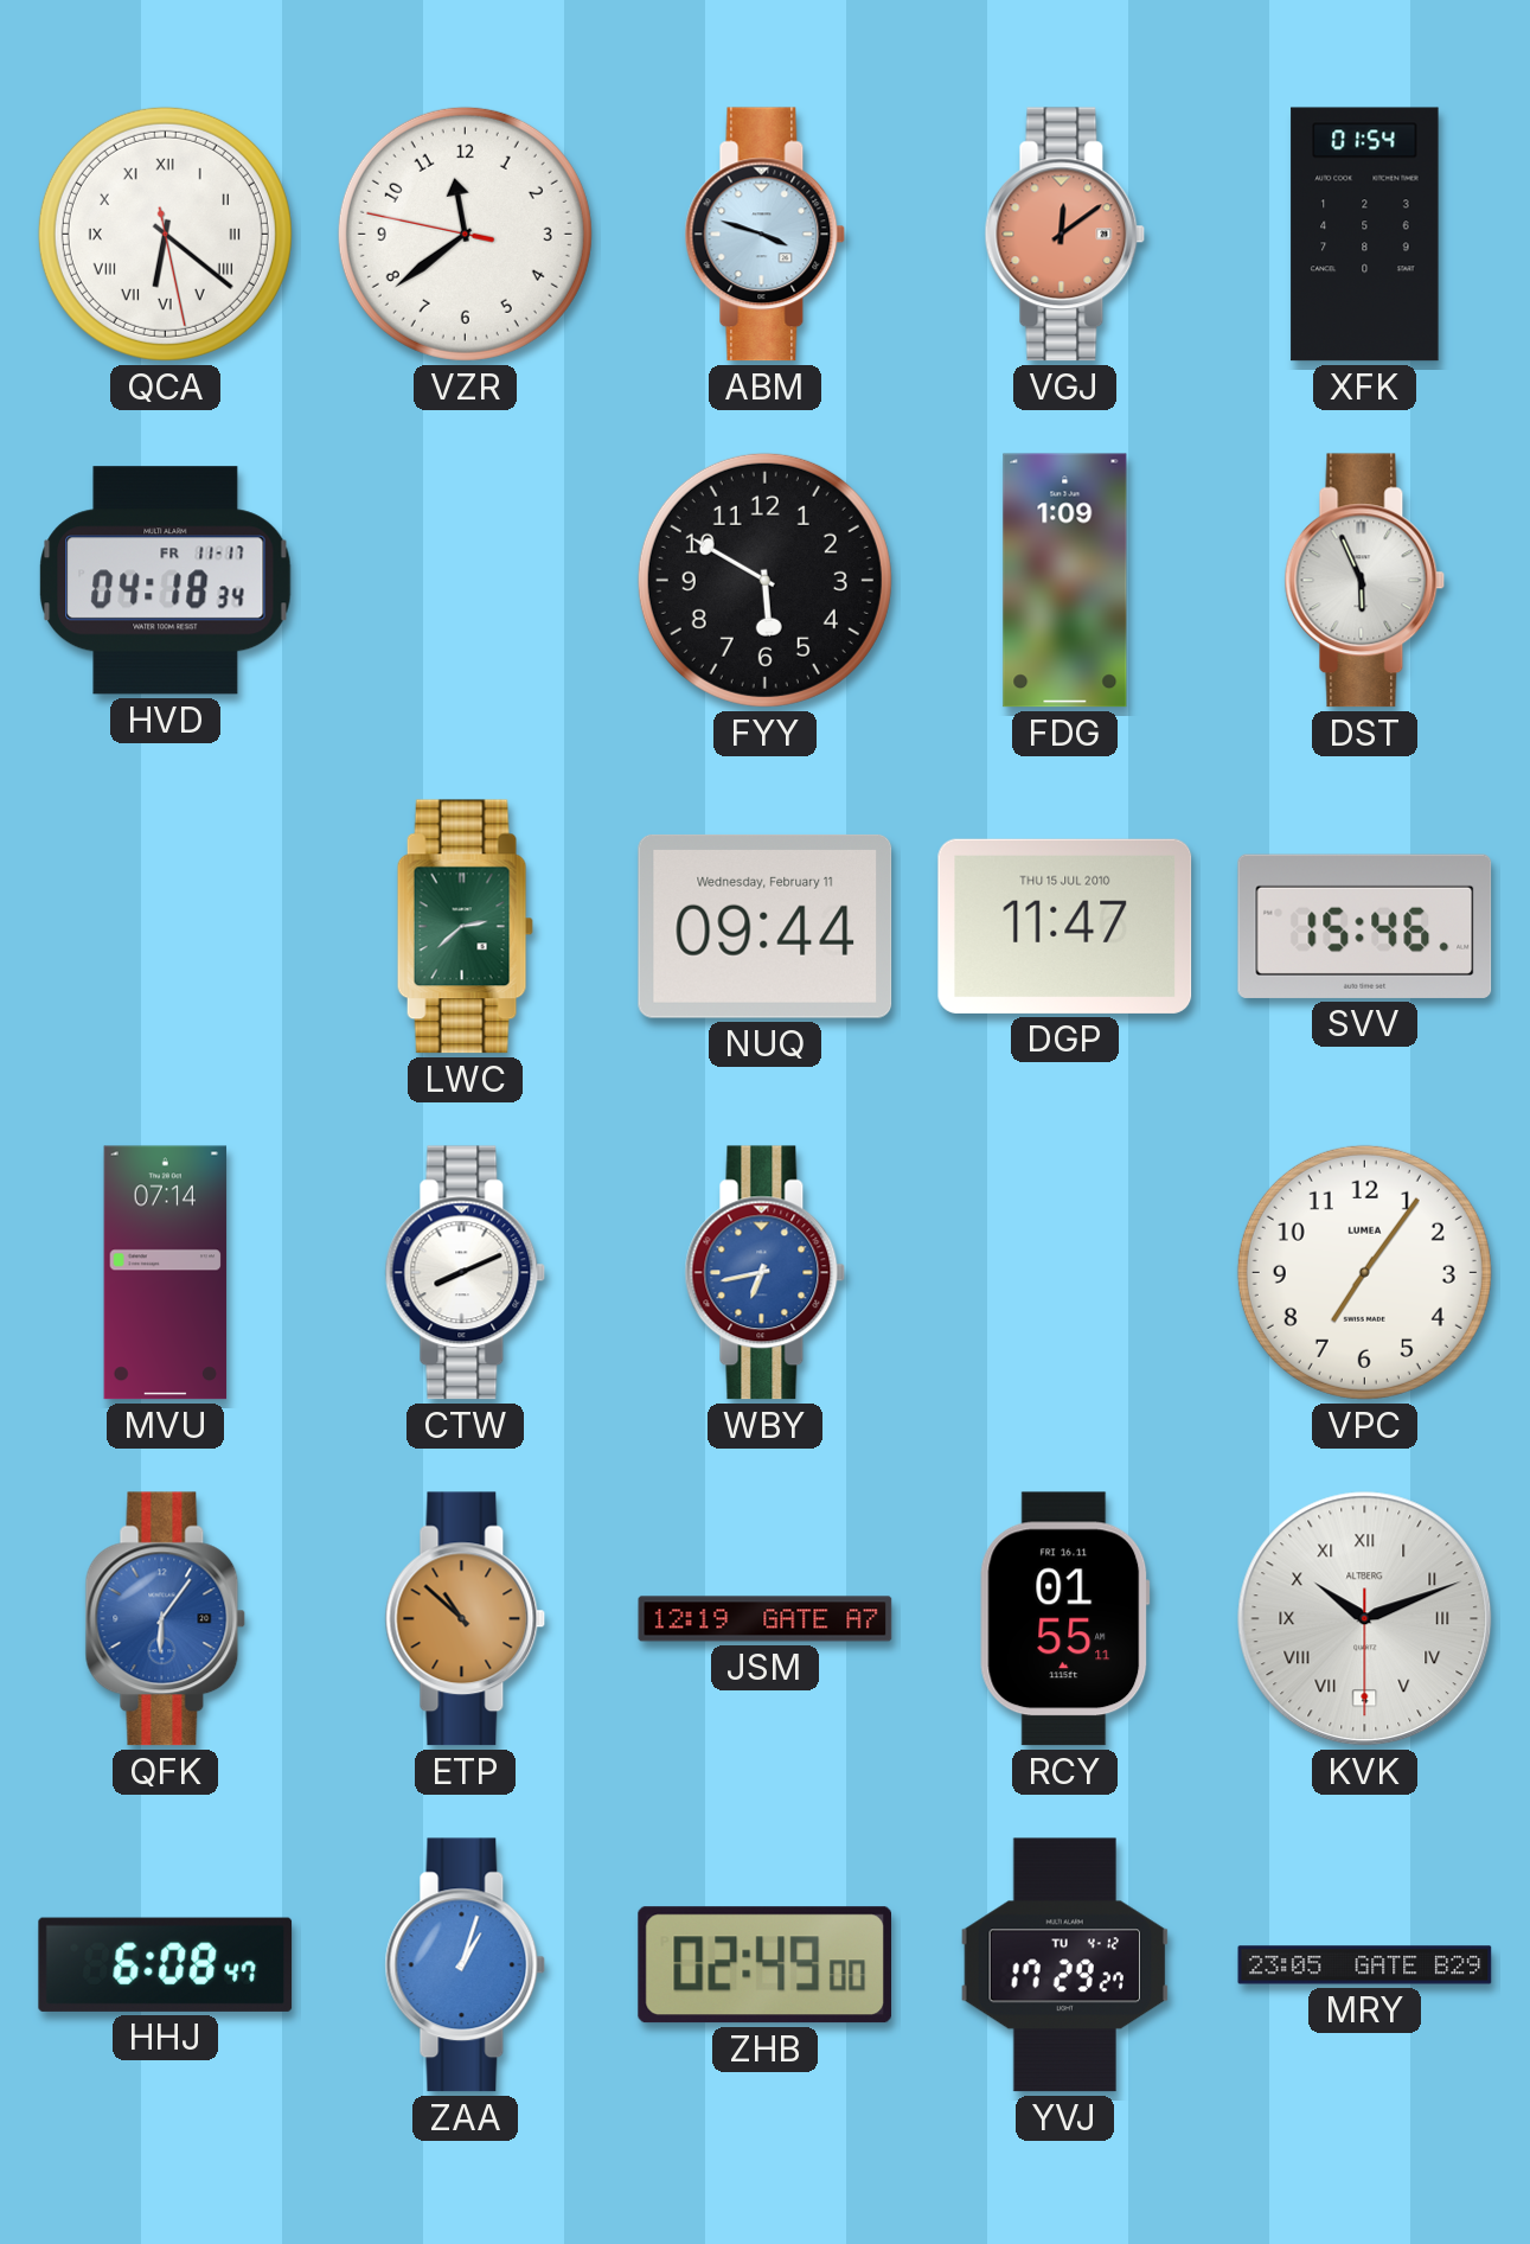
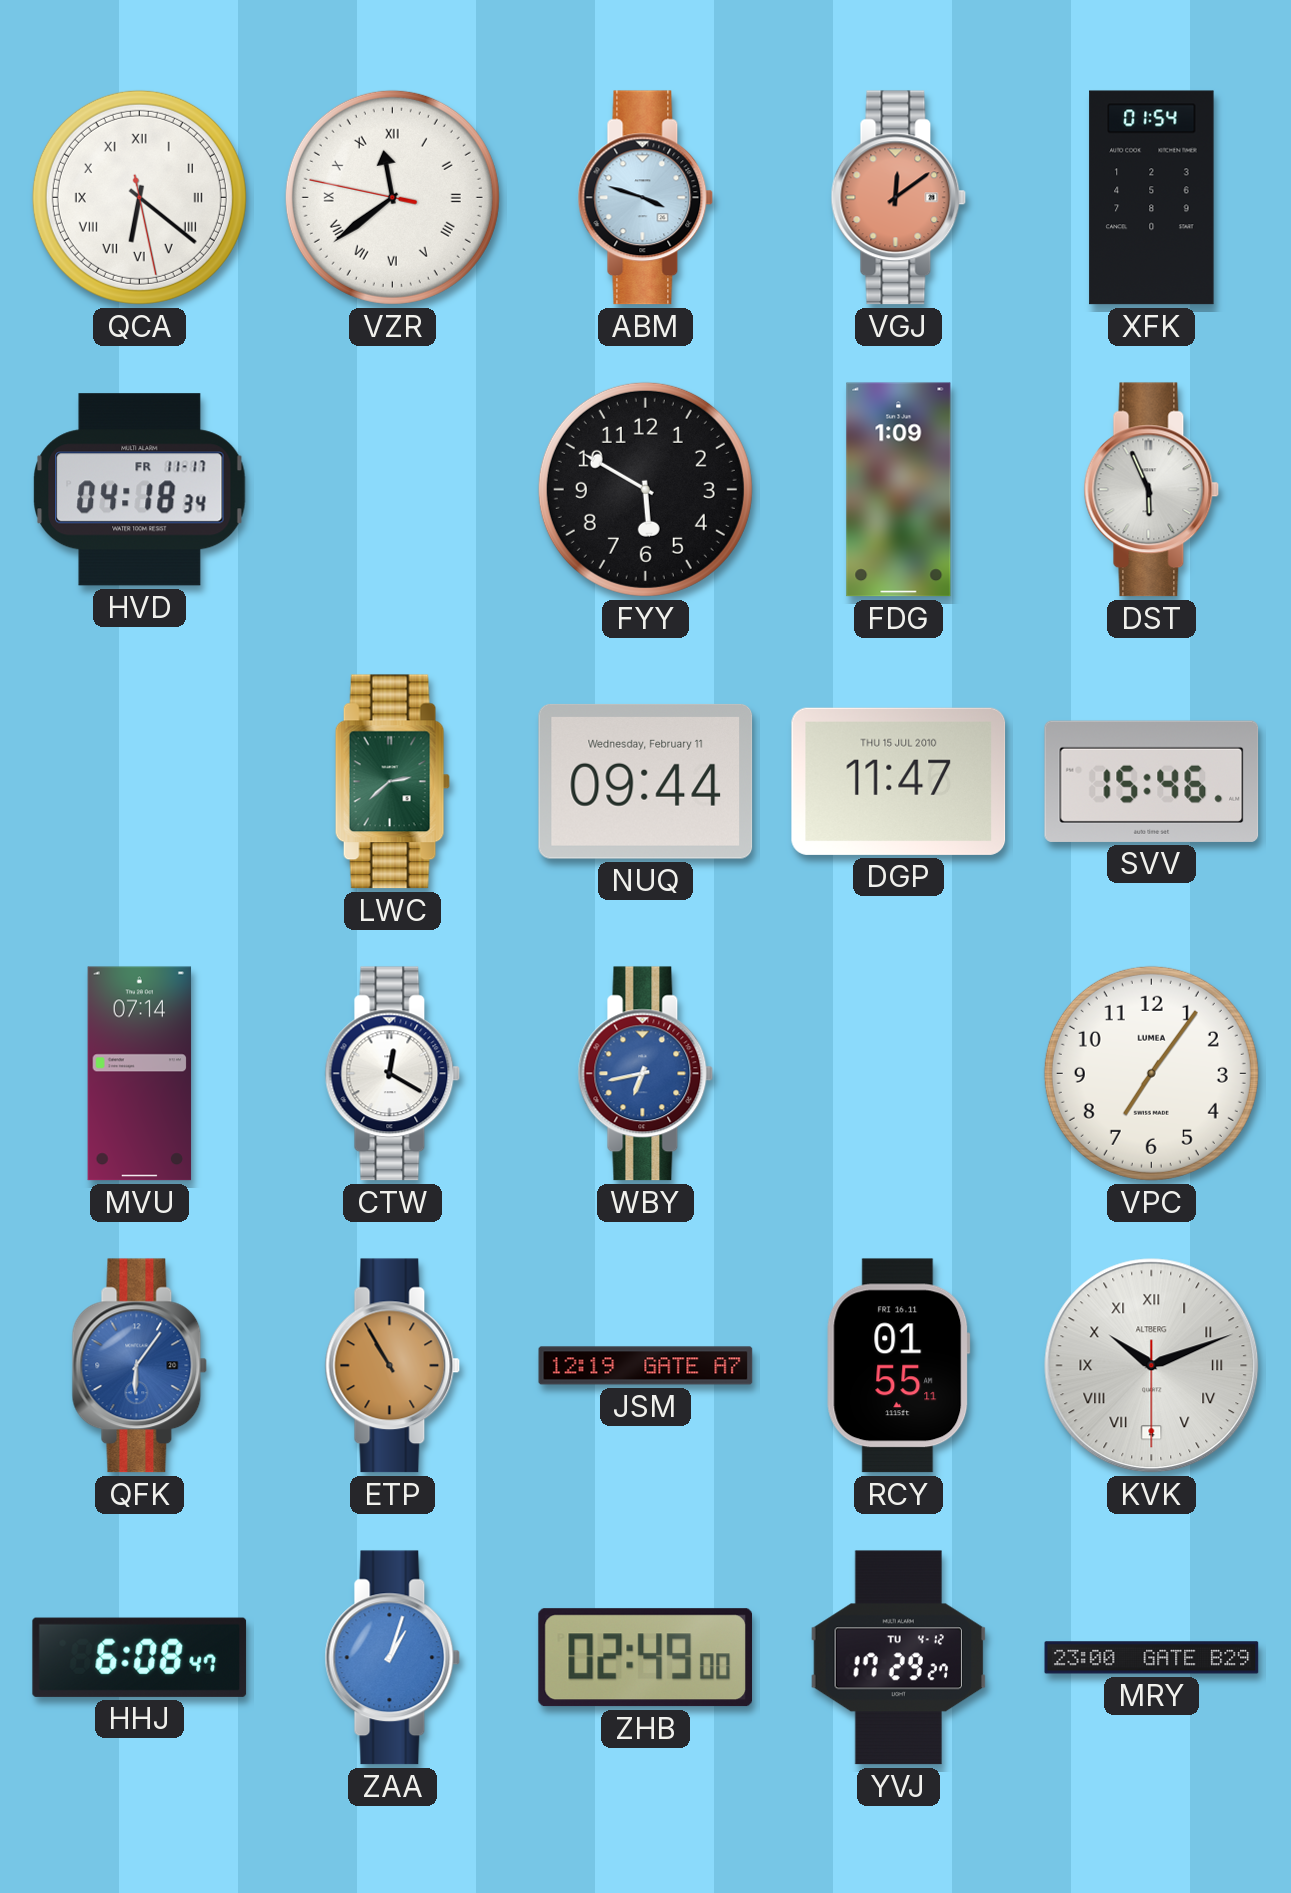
VZR numerals: Arabic -> Roman
CTW: 8:11 -> 12:20
ETP: 10:52 -> 10:55
MRY: 23:05 -> 23:00
